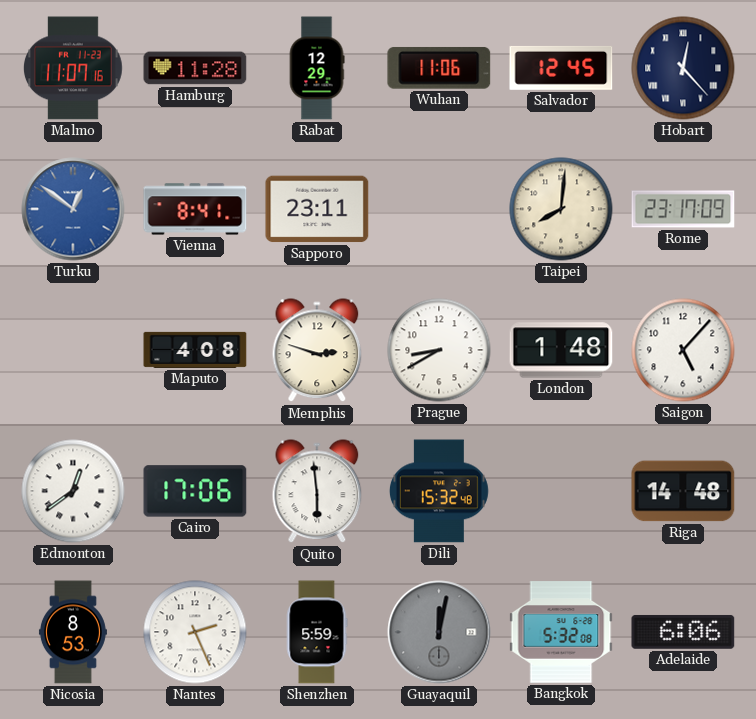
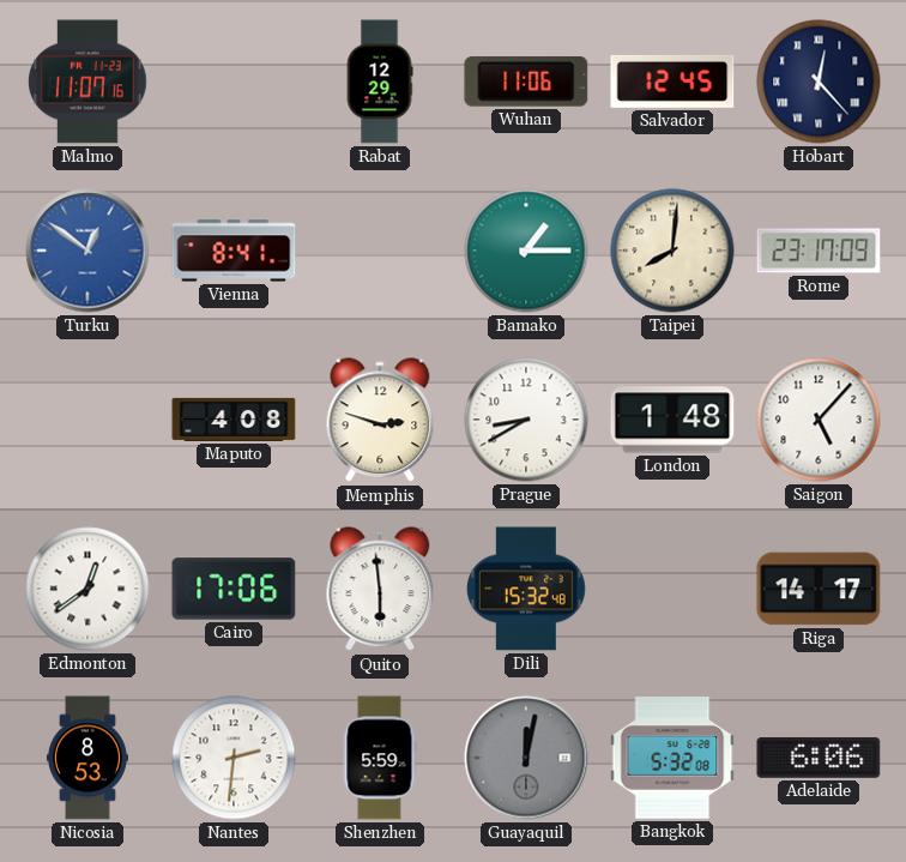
Hamburg: 11:28 -> none
Sapporo: 23:11 -> none
Bamako: none -> 1:15
Riga: 14:48 -> 14:17
Nantes: 2:26 -> 2:31
